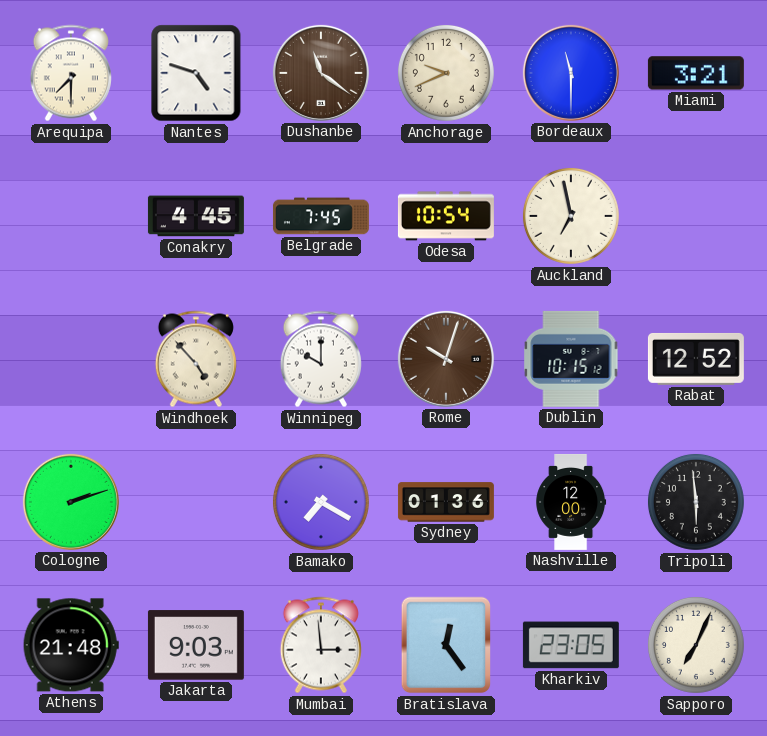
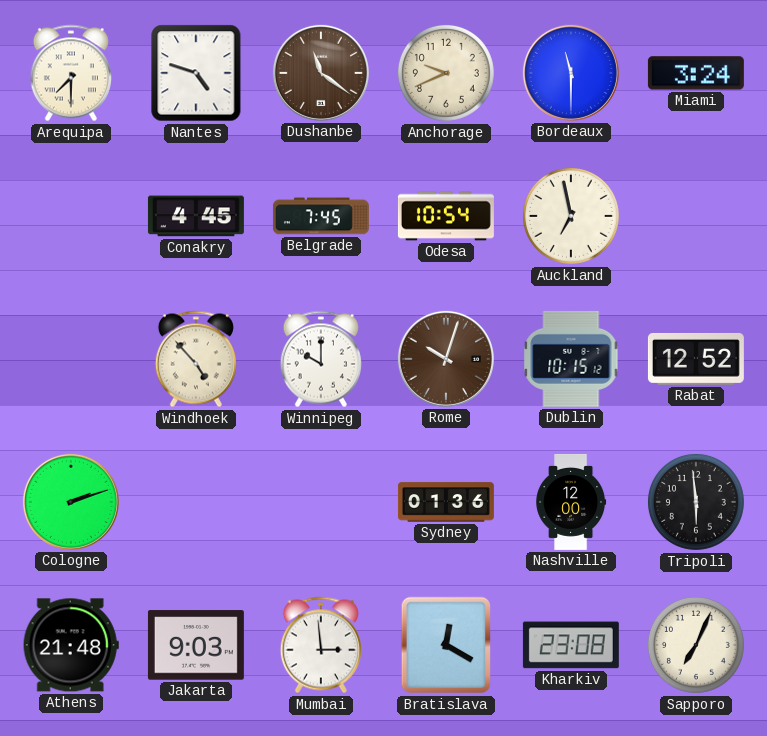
Miami: 3:21 -> 3:24
Bamako: 7:20 -> none
Bratislava: 12:24 -> 12:20
Kharkiv: 23:05 -> 23:08
